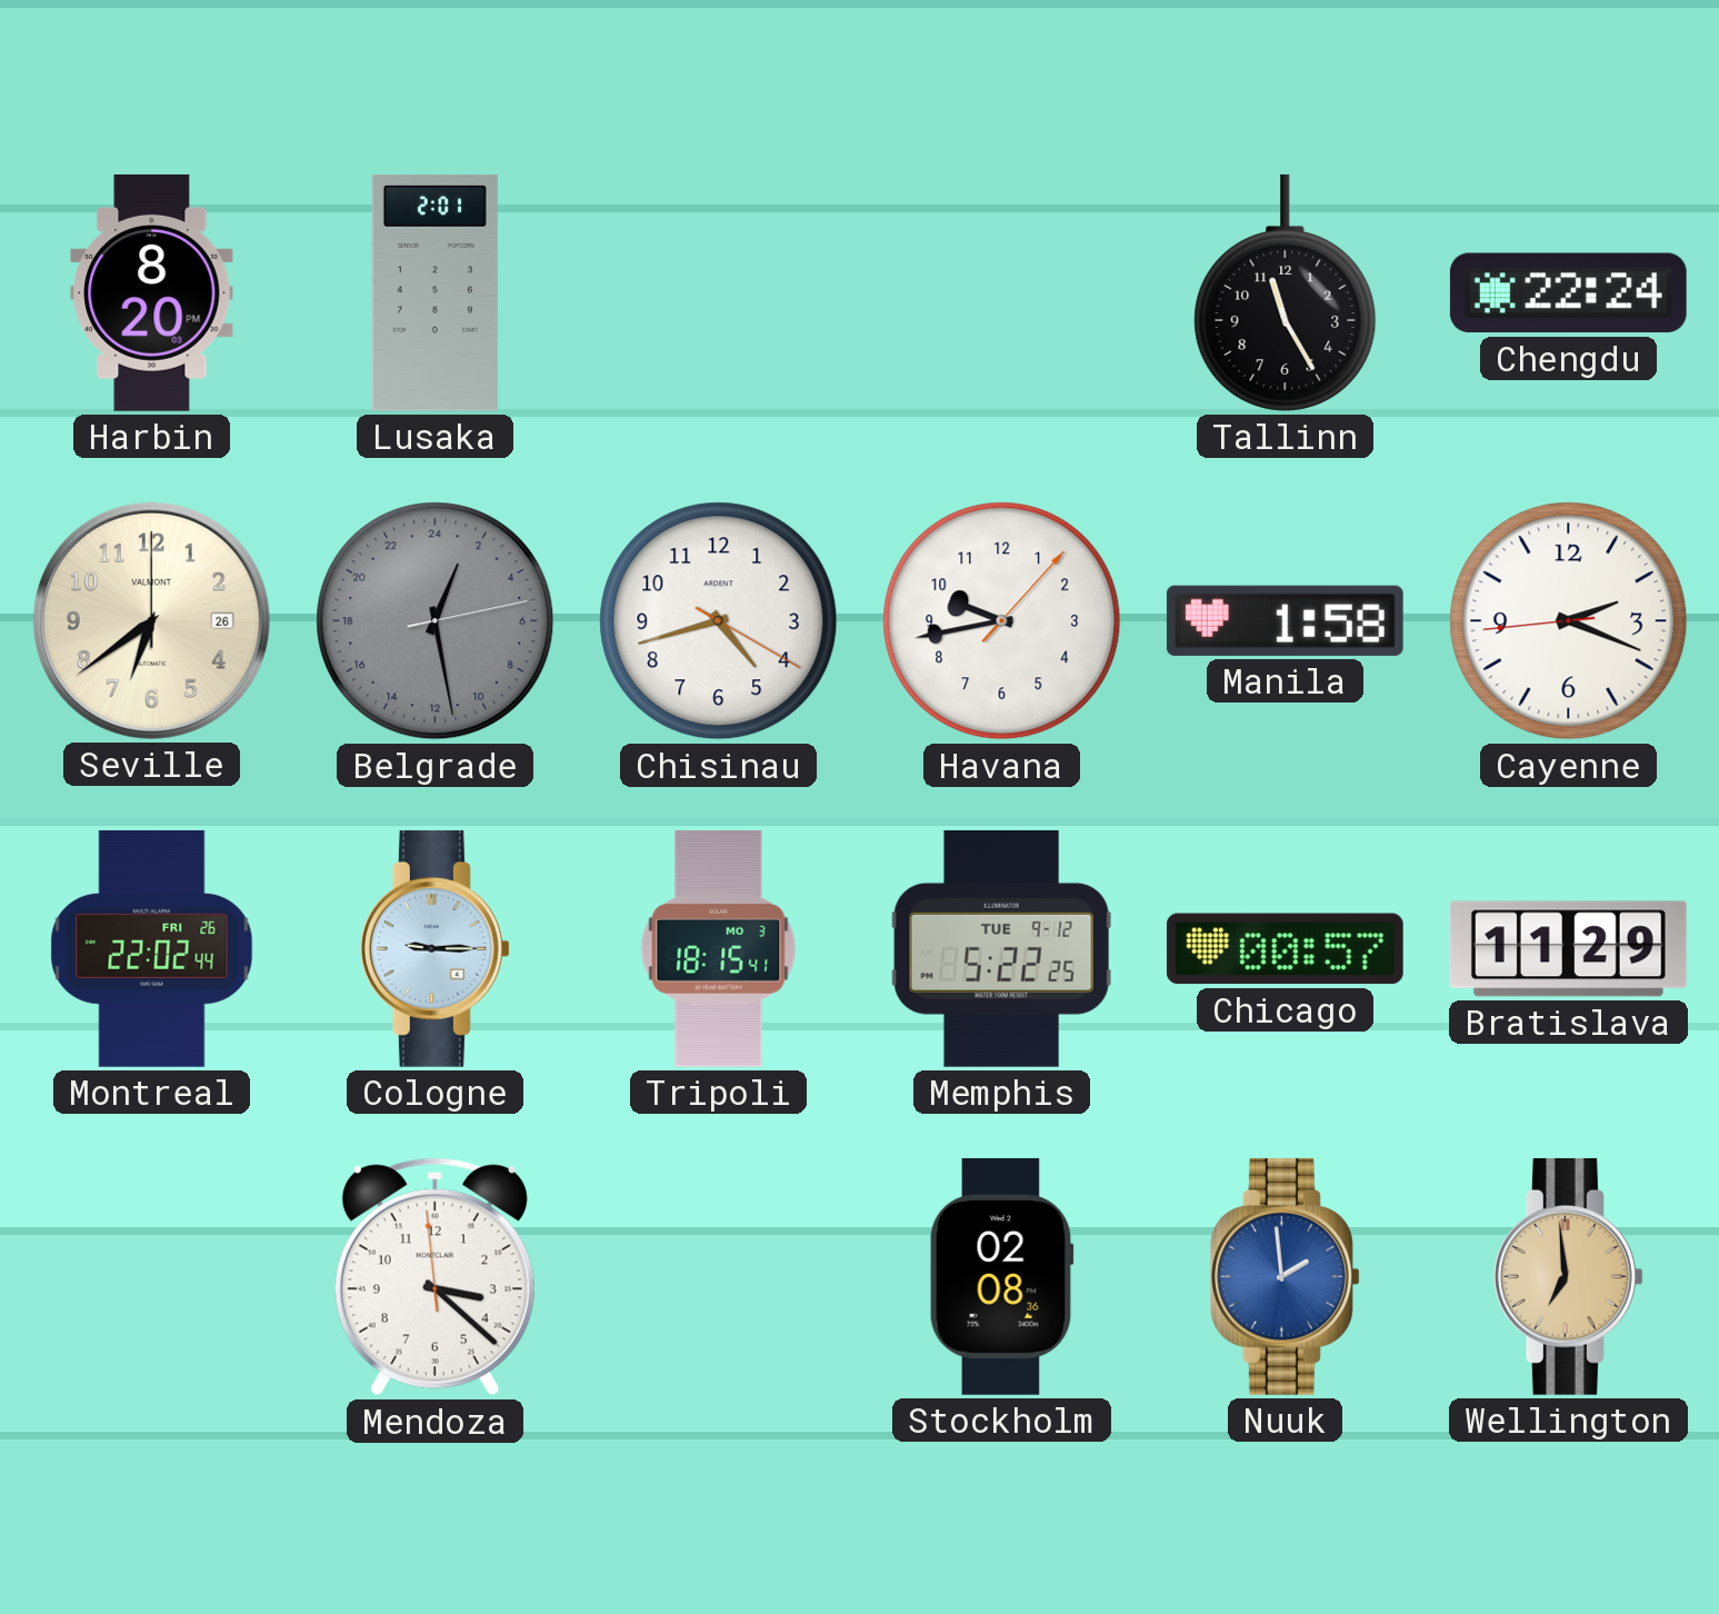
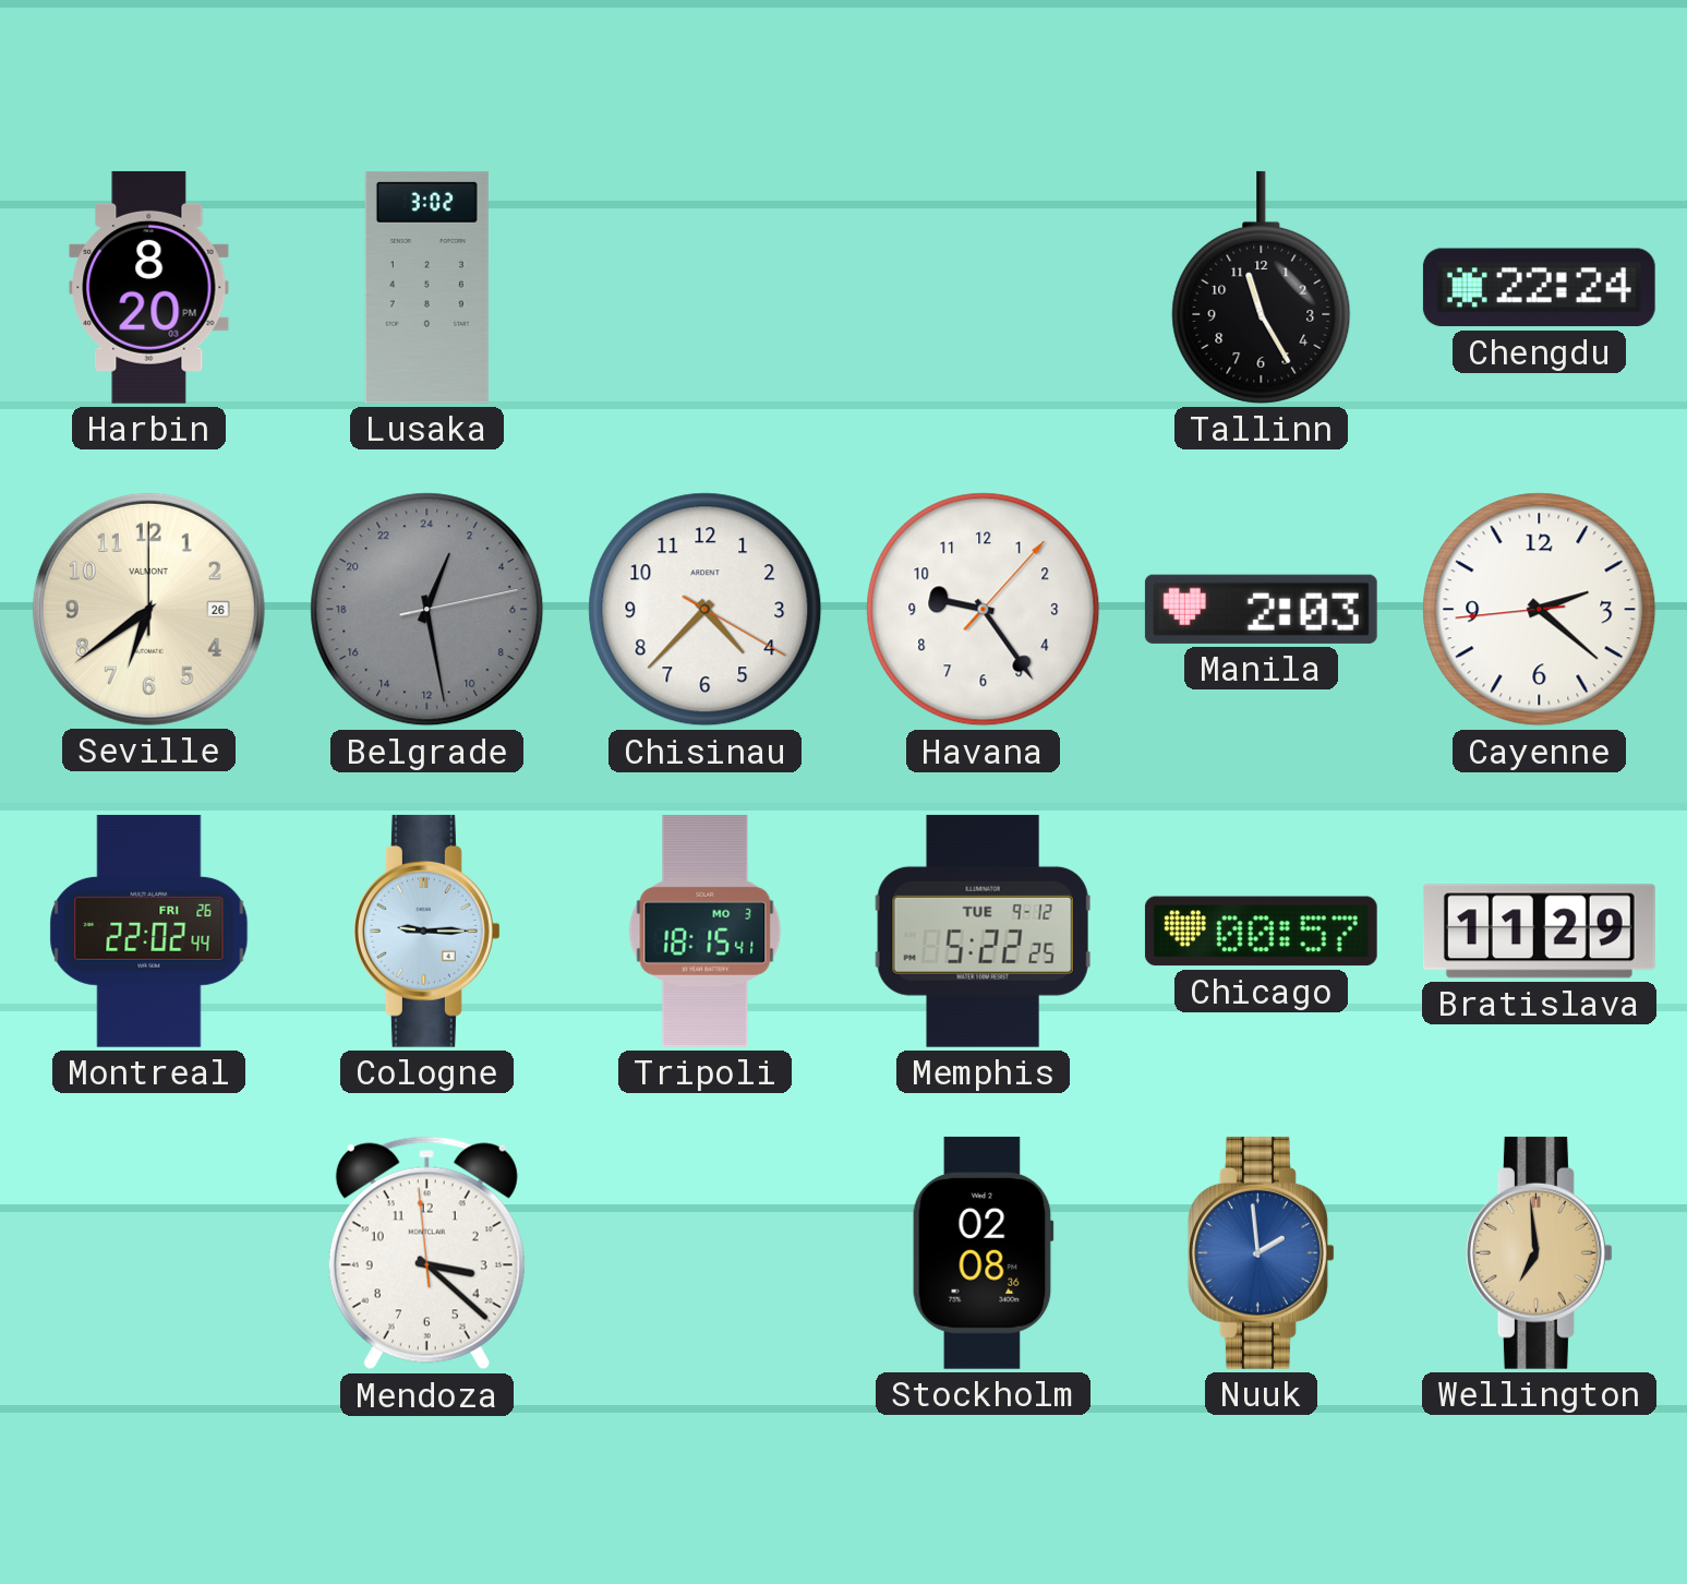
Lusaka: 2:01 -> 3:02
Chisinau: 4:42 -> 4:37
Havana: 9:43 -> 9:24
Manila: 1:58 -> 2:03
Cayenne: 2:18 -> 2:21
